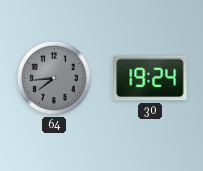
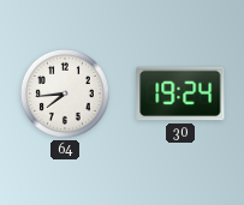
64 dial: grey -> white
